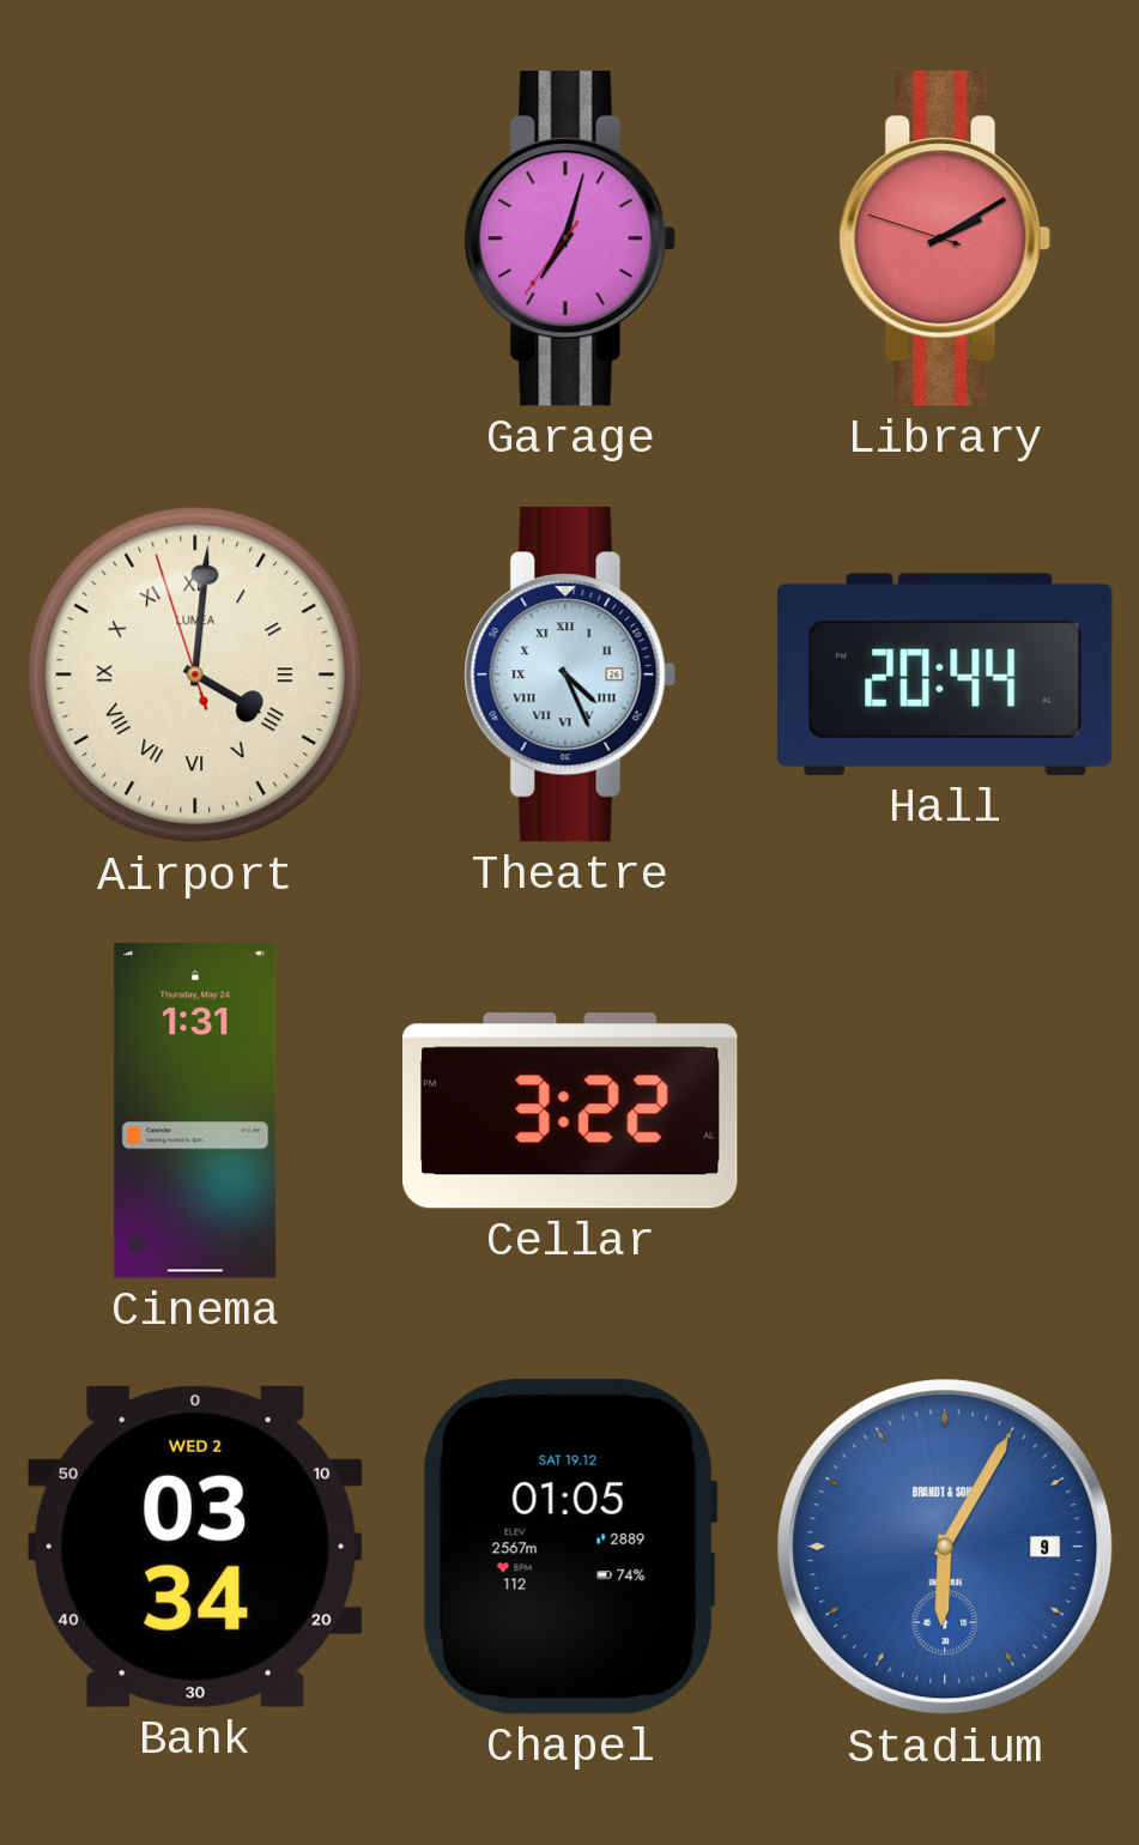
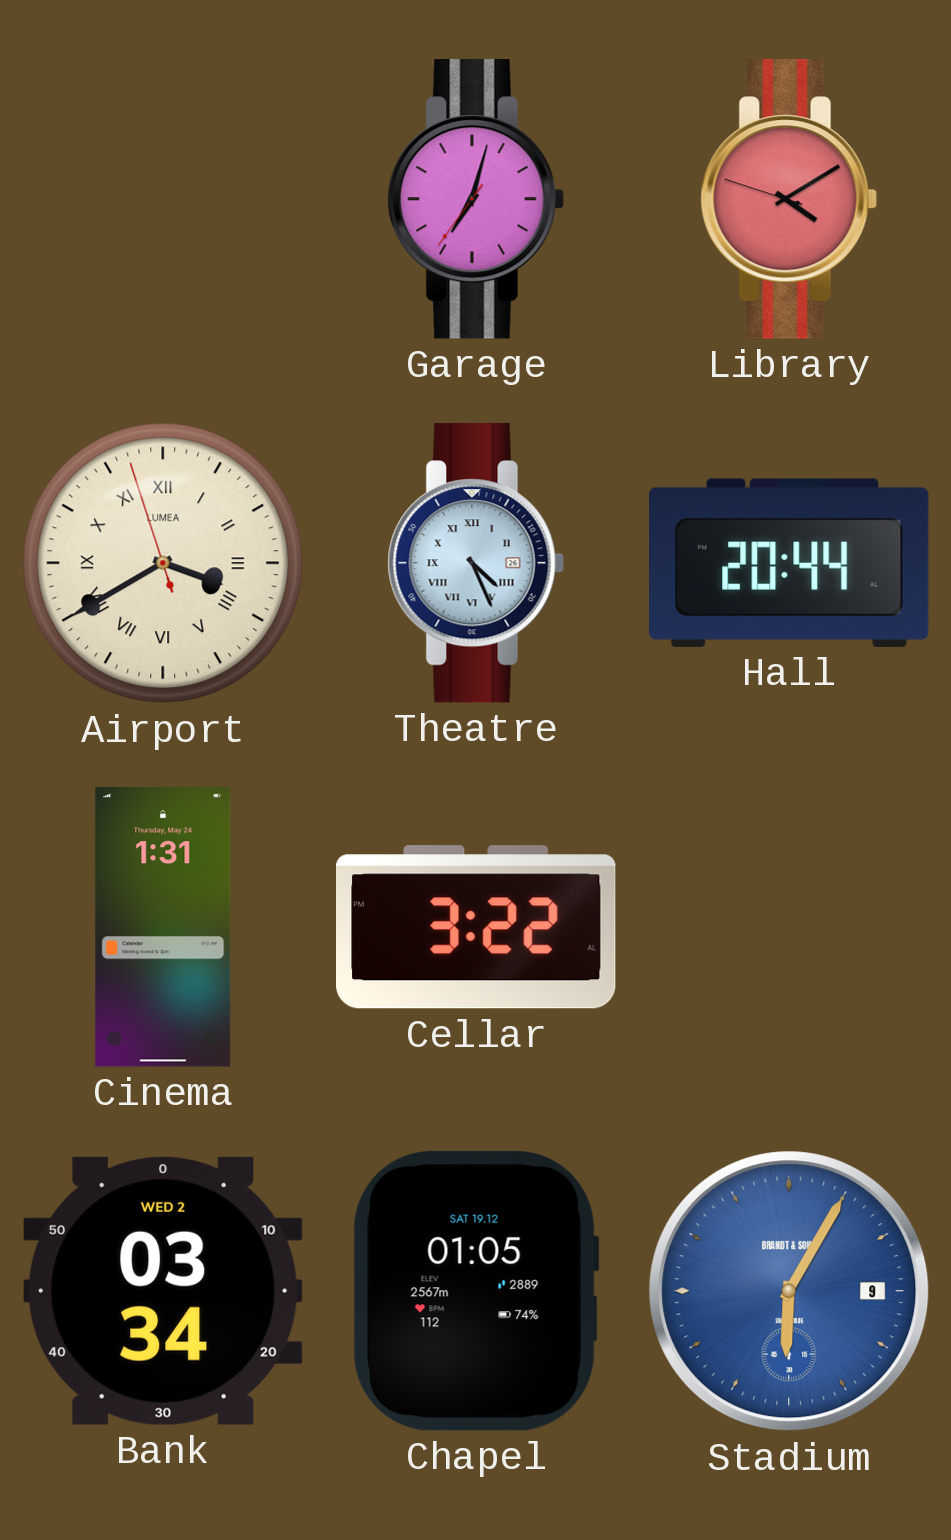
Library: 2:09 -> 4:09
Airport: 4:00 -> 3:39
